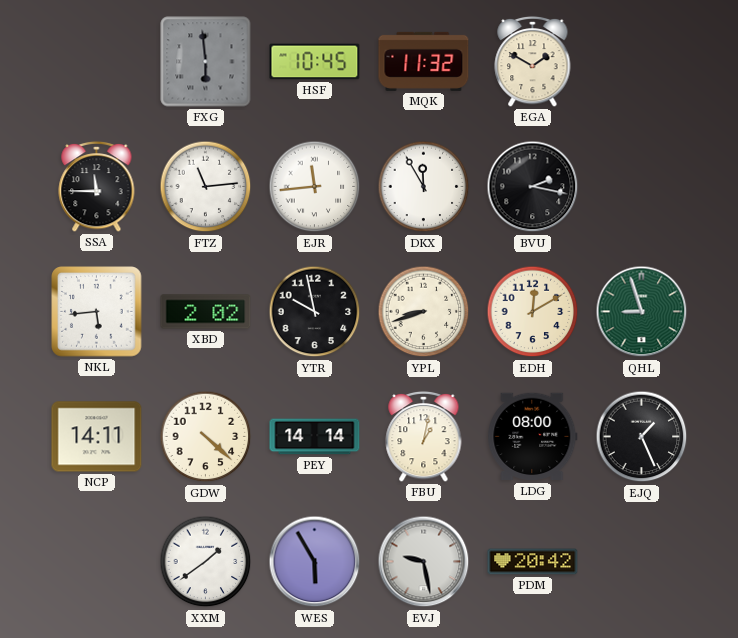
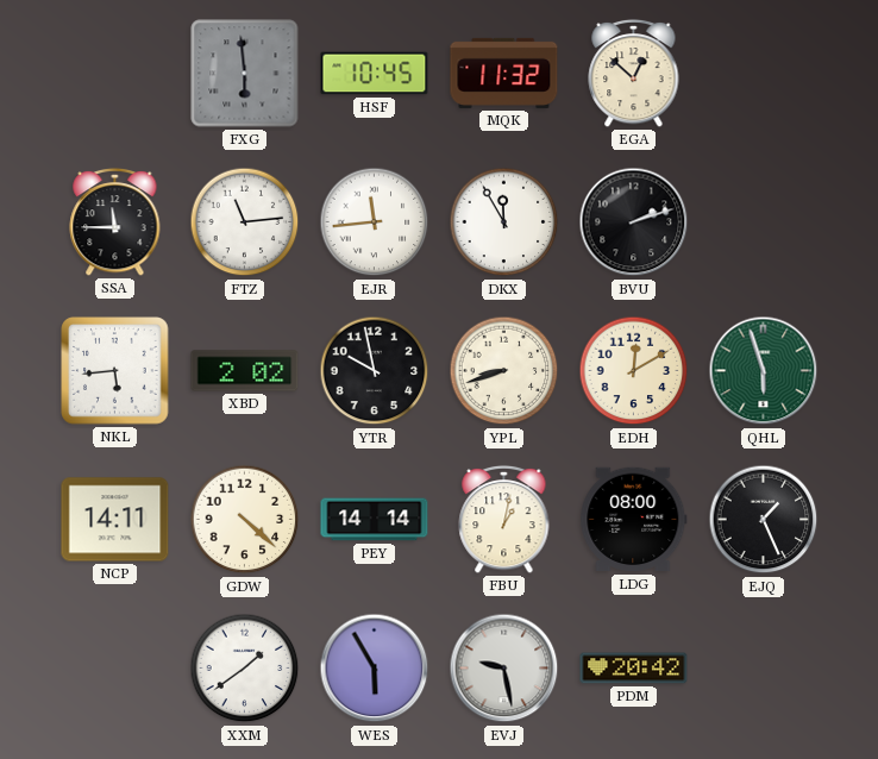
EGA: 1:50 -> 12:52
BVU: 2:17 -> 2:12
QHL: 8:57 -> 5:57
